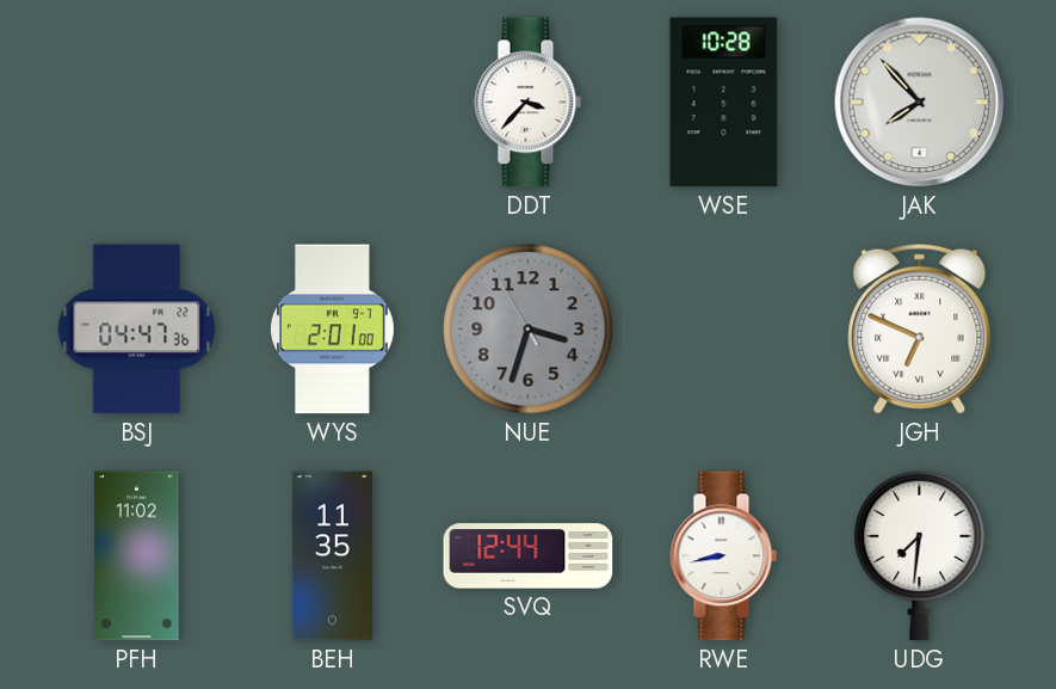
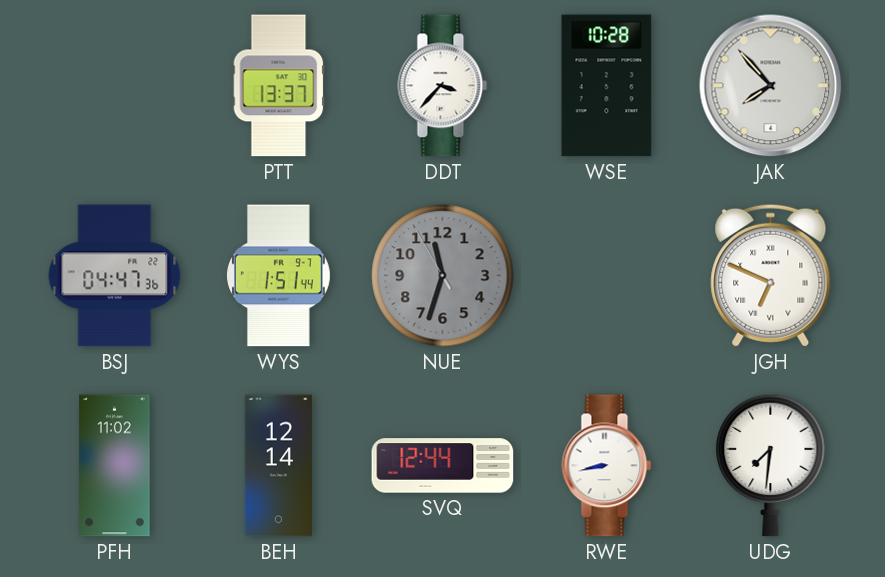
PTT: none -> 13:37
WYS: 2:01 -> 1:51
NUE: 3:32 -> 11:32
BEH: 11:35 -> 12:14
